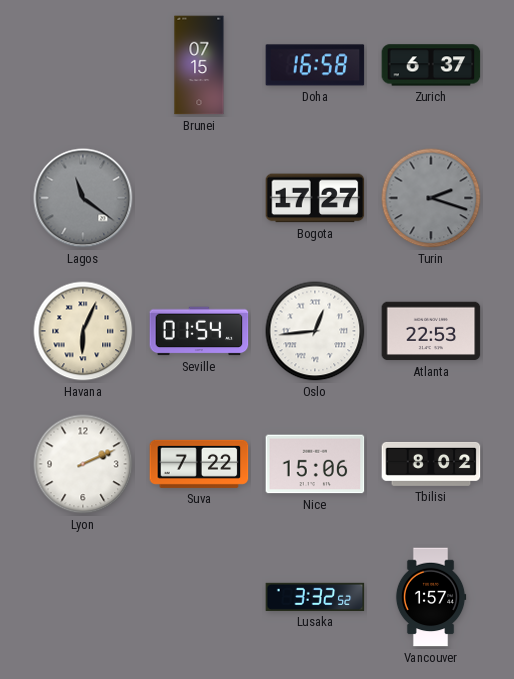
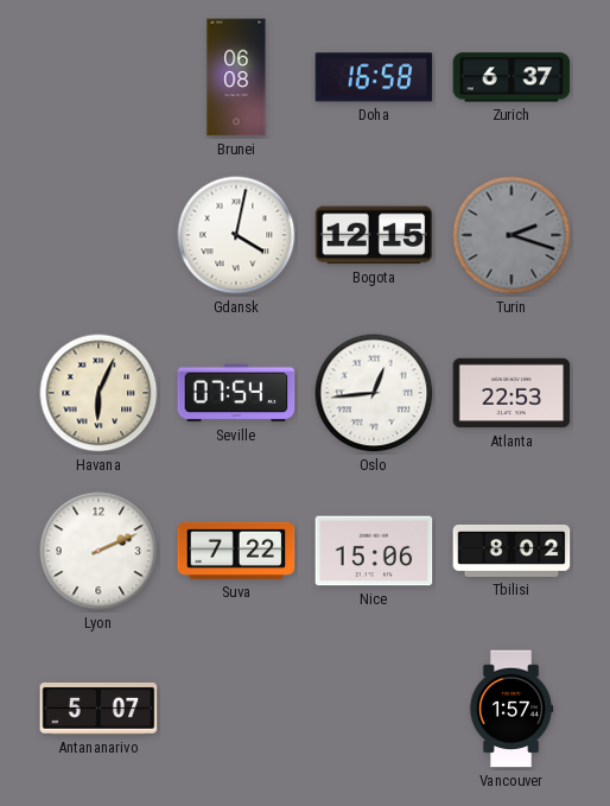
Brunei: 07:15 -> 06:08
Lagos: 11:21 -> none
Gdansk: none -> 4:02
Bogota: 17:27 -> 12:15
Seville: 01:54 -> 07:54
Antananarivo: none -> 5:07
Lusaka: 3:32 -> none
